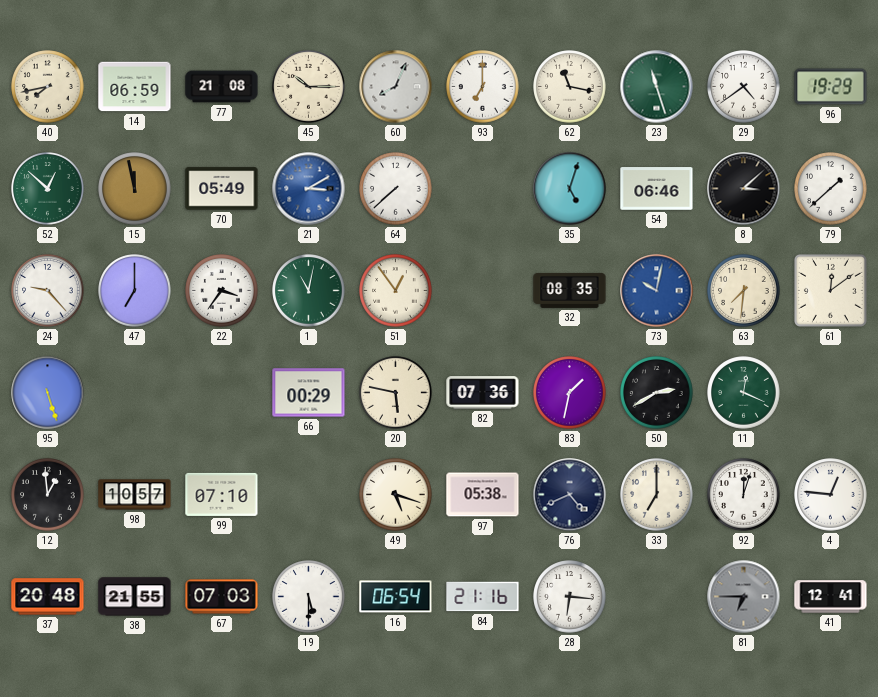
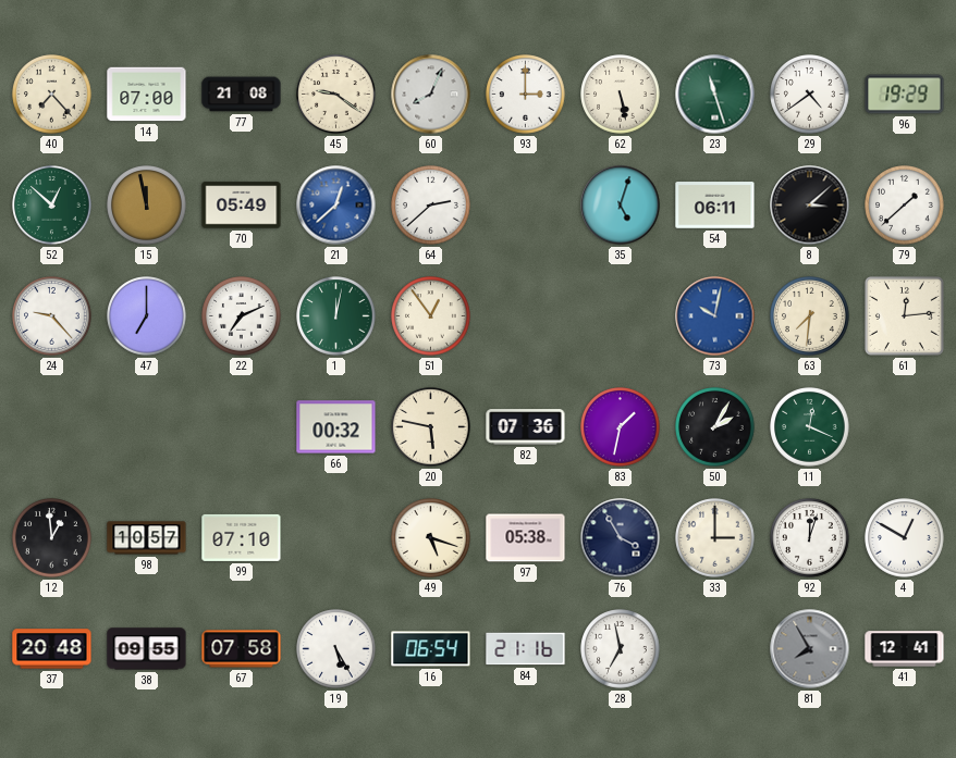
40: 7:43 -> 7:23
14: 06:59 -> 07:00
45: 10:15 -> 9:21
93: 7:00 -> 3:00
62: 11:17 -> 5:28
21: 3:10 -> 12:38
64: 7:38 -> 2:38
54: 06:46 -> 06:11
22: 3:36 -> 7:11
1: 11:02 -> 12:02
32: 08:35 -> none
61: 12:09 -> 12:14
95: 5:27 -> none
66: 00:29 -> 00:32
50: 2:40 -> 2:05
76: 4:41 -> 3:55
33: 7:00 -> 3:00
4: 12:46 -> 12:50
38: 21:55 -> 09:55
67: 07:03 -> 07:58
19: 5:30 -> 5:25
28: 6:16 -> 6:58
81: 6:45 -> 7:55
